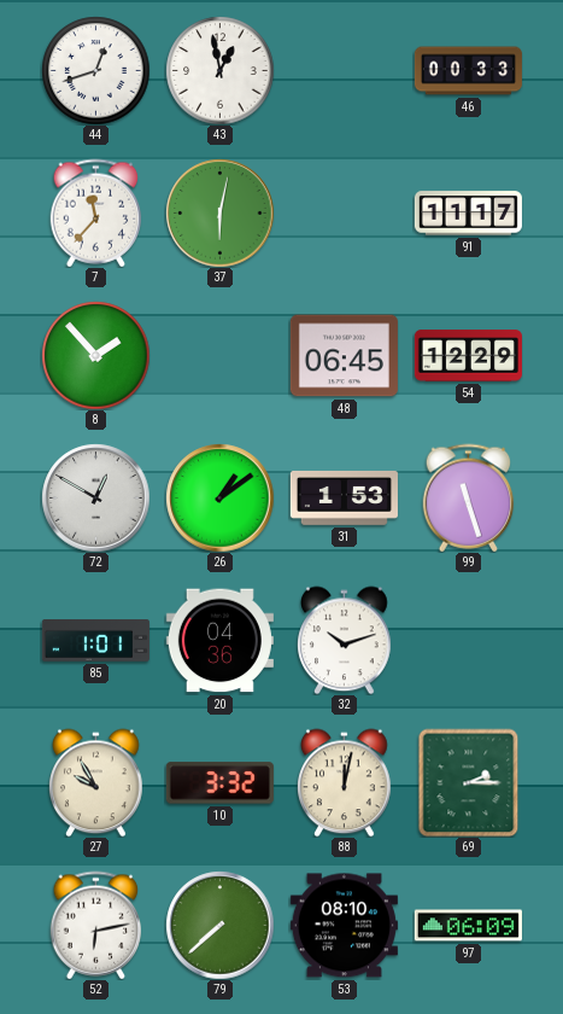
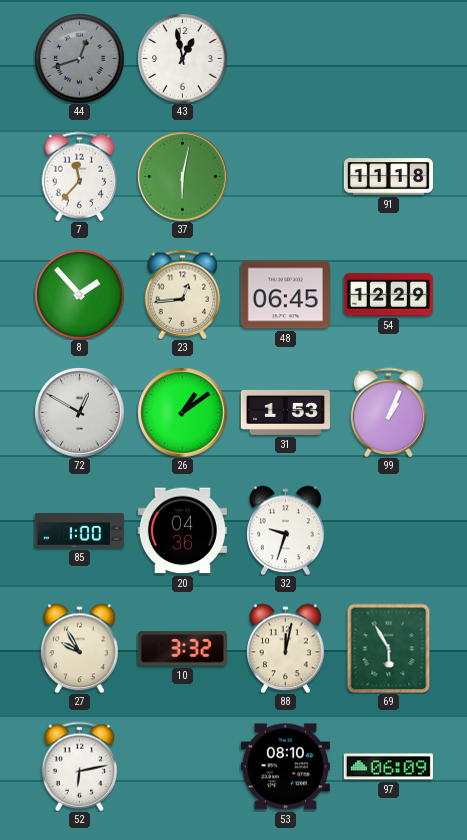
44 dial: white -> grey
46: 00:33 -> none
91: 11:17 -> 11:18
23: none -> 12:44
99: 11:27 -> 1:04
85: 1:01 -> 1:00
32: 10:12 -> 9:33
69: 2:15 -> 5:55
79: 7:38 -> none
